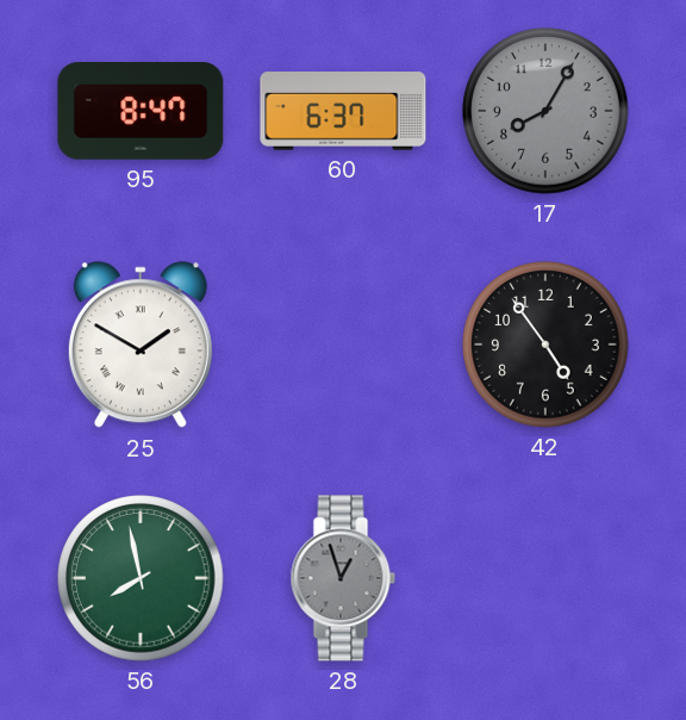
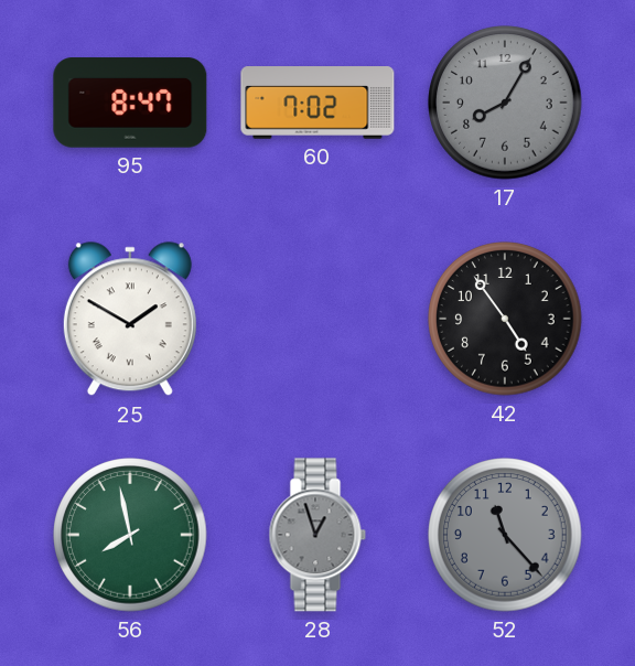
60: 6:37 -> 7:02
52: none -> 11:23
